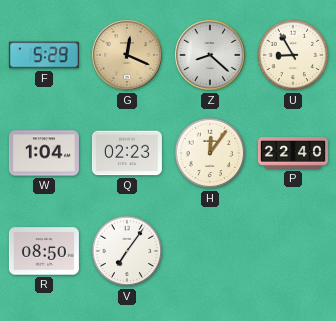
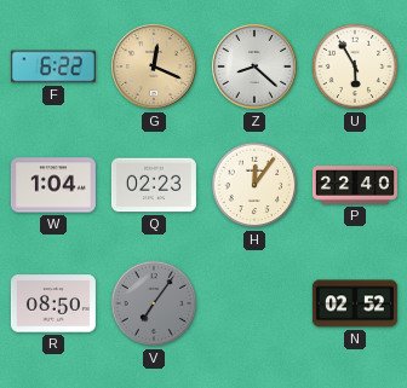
F: 5:29 -> 6:22
U: 8:55 -> 5:55
V dial: white -> grey
N: none -> 02:52
